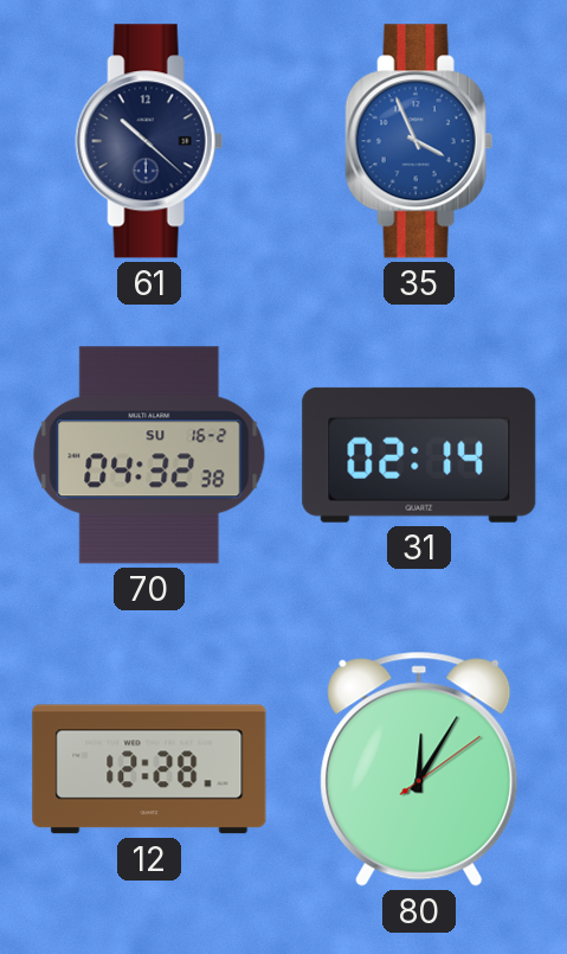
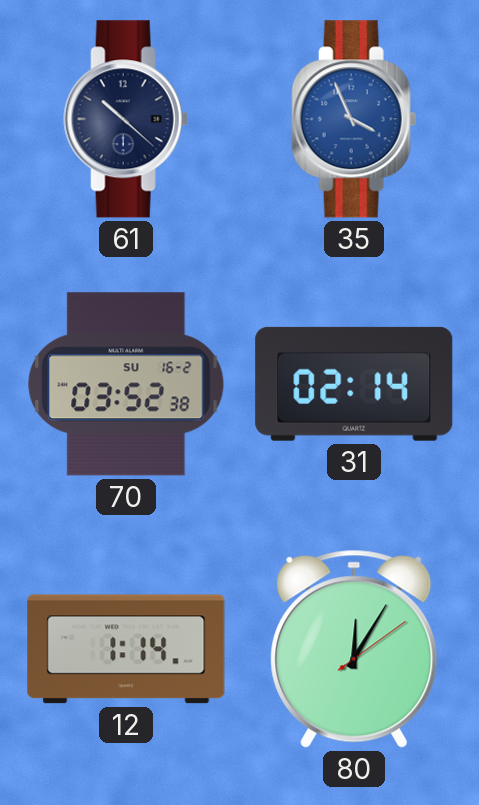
70: 04:32 -> 03:52
12: 12:28 -> 1:14
